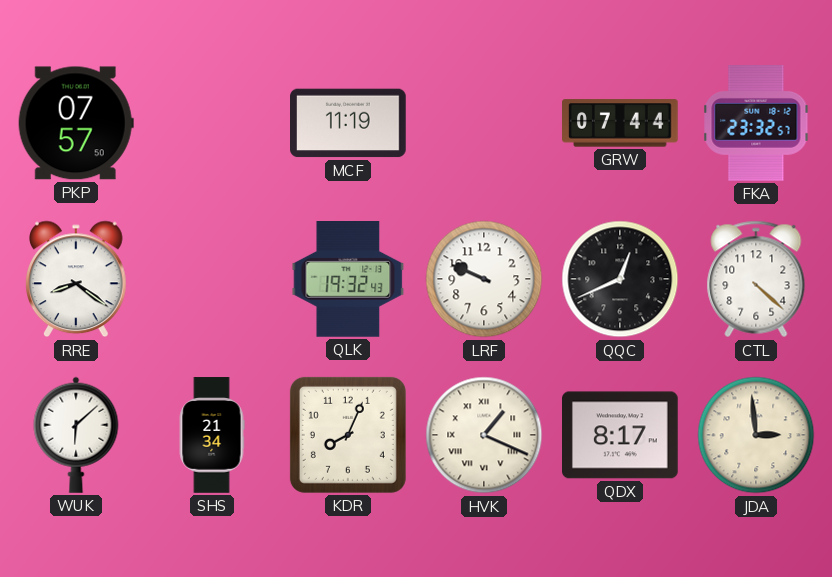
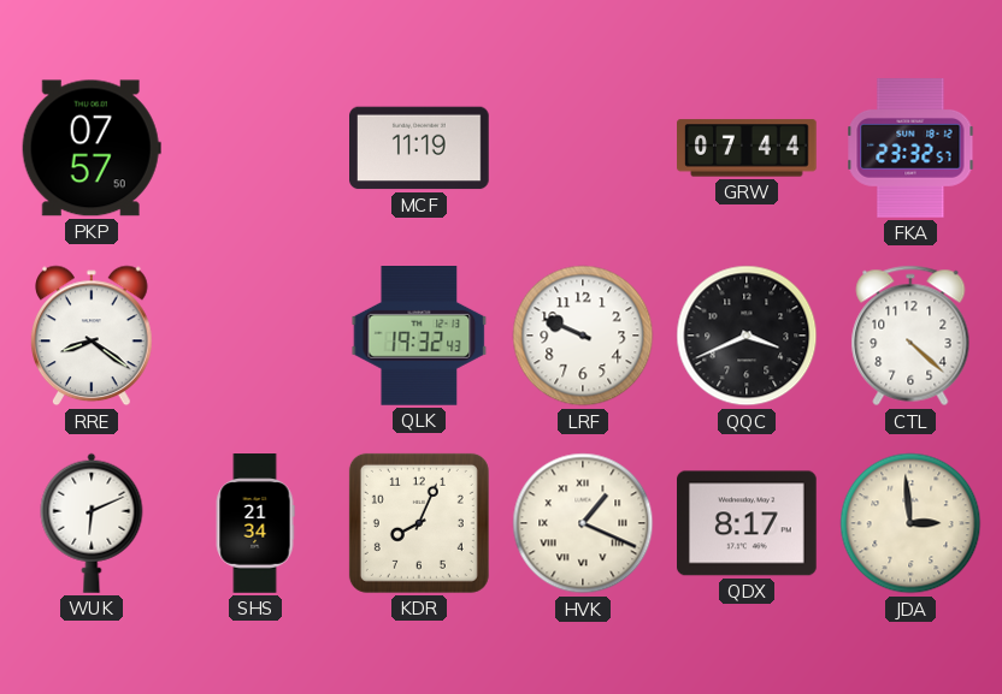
QQC: 12:41 -> 3:41
WUK: 6:08 -> 6:11
